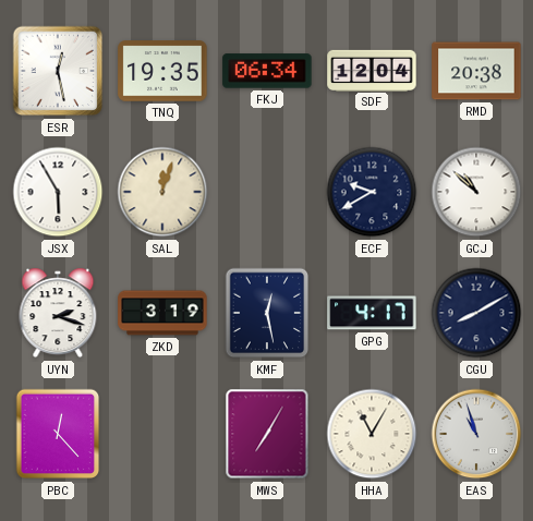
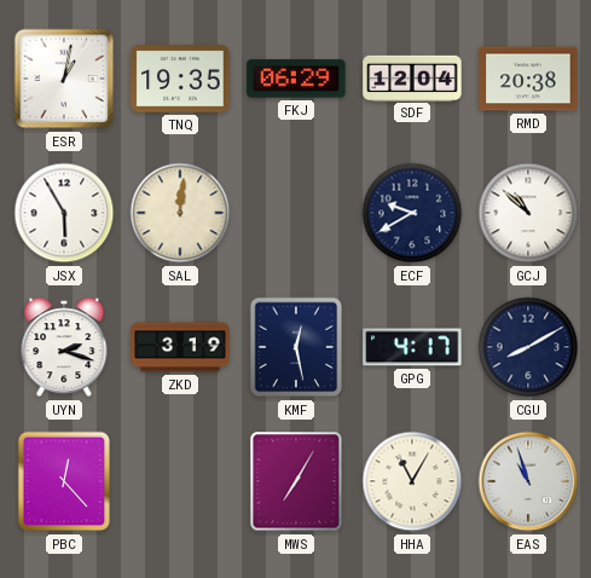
ESR: 12:28 -> 1:02
FKJ: 06:34 -> 06:29
SAL: 12:03 -> 12:01
